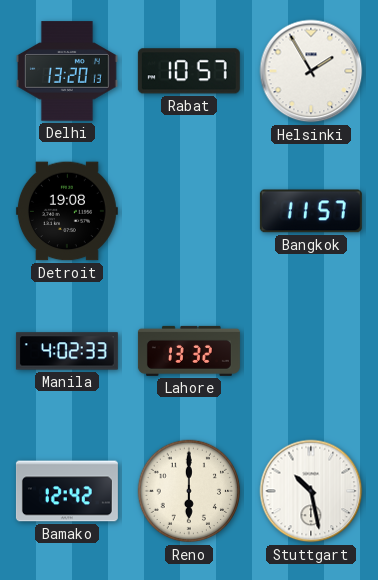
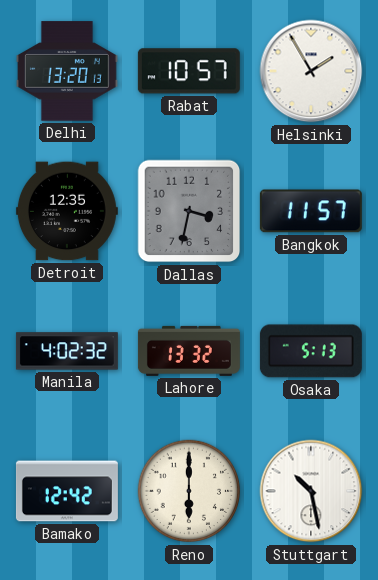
Detroit: 19:08 -> 12:35
Dallas: none -> 3:32
Manila: 4:02:33 -> 4:02:32
Osaka: none -> 5:13
